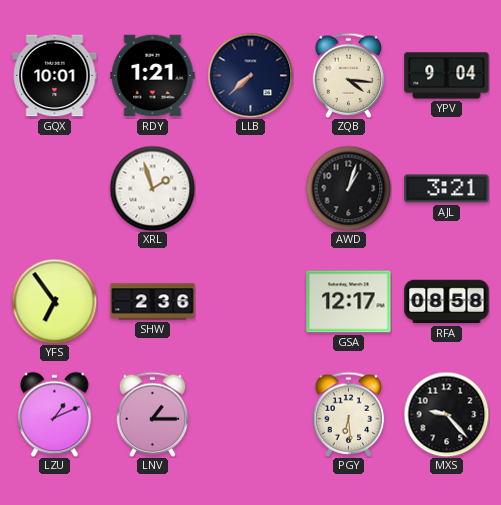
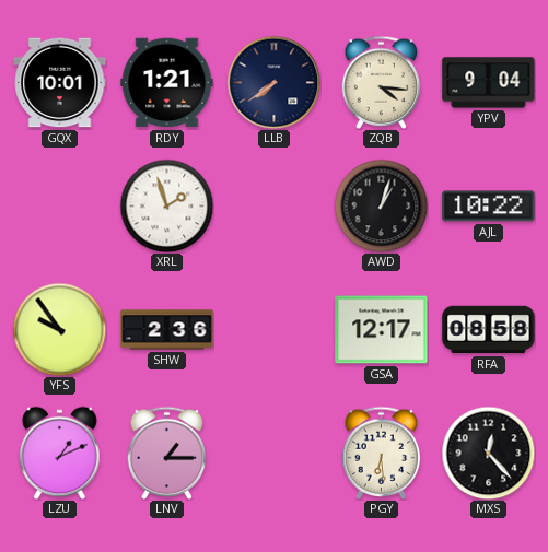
LLB: 7:38 -> 7:39
AJL: 3:21 -> 10:22
YFS: 6:54 -> 9:54
MXS: 9:23 -> 12:23
